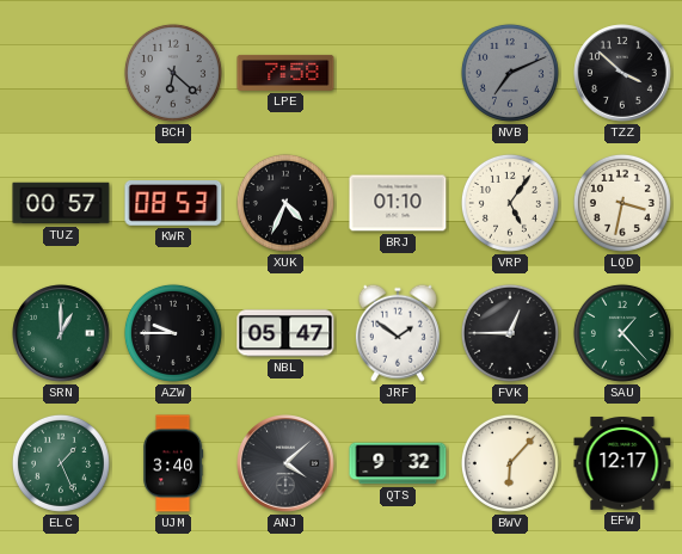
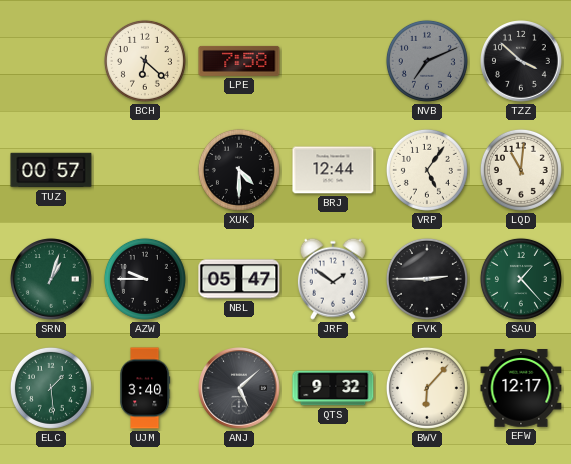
BCH dial: grey -> cream
KWR: 08:53 -> none
XUK: 4:34 -> 4:30
BRJ: 01:10 -> 12:44
LQD: 3:32 -> 11:01
SRN: 1:00 -> 1:03
FVK: 12:45 -> 2:45
ELC: 1:26 -> 1:29
ANJ: 4:08 -> 5:08
